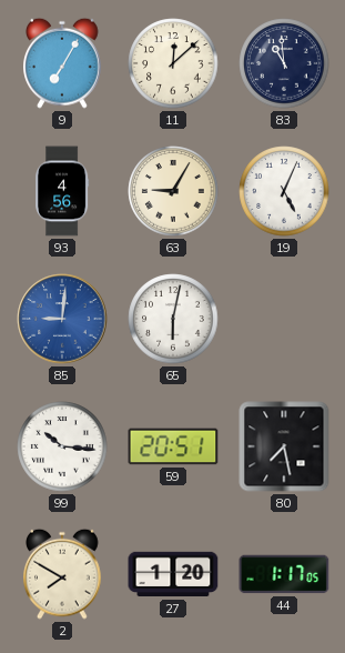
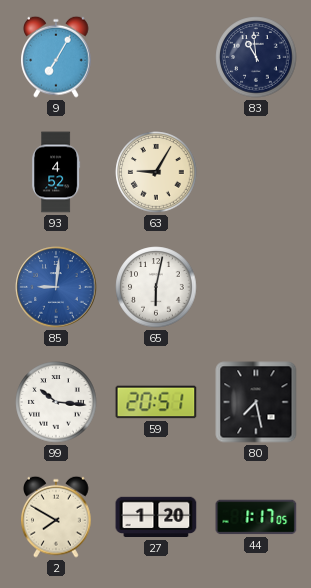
11: 12:08 -> none
93: 4:56 -> 4:52
19: 5:04 -> none
